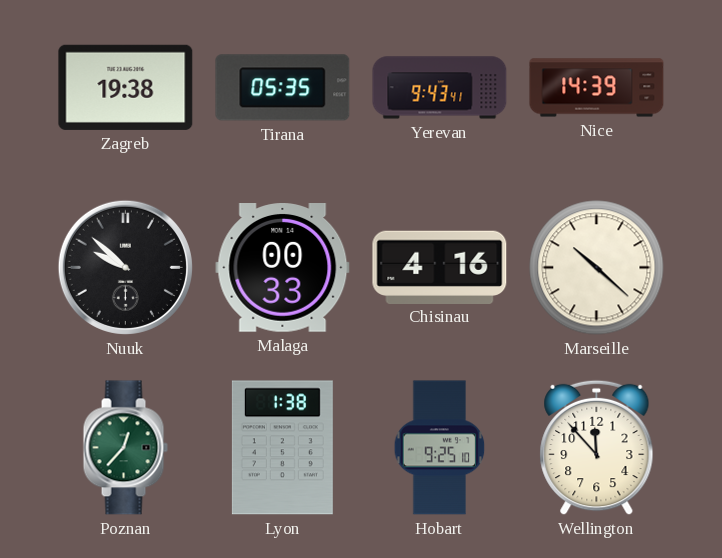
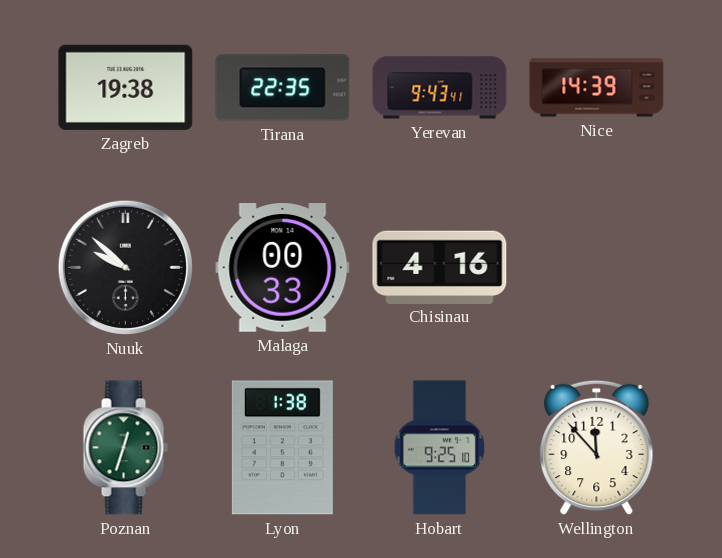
Tirana: 05:35 -> 22:35
Marseille: 10:22 -> none
Poznan: 12:37 -> 12:33
